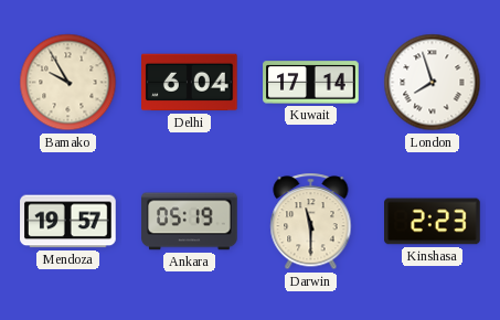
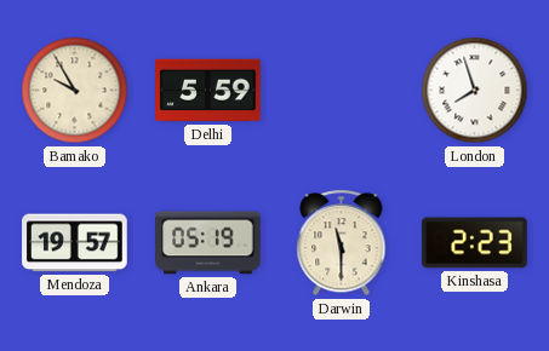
Delhi: 6:04 -> 5:59
Kuwait: 17:14 -> none
